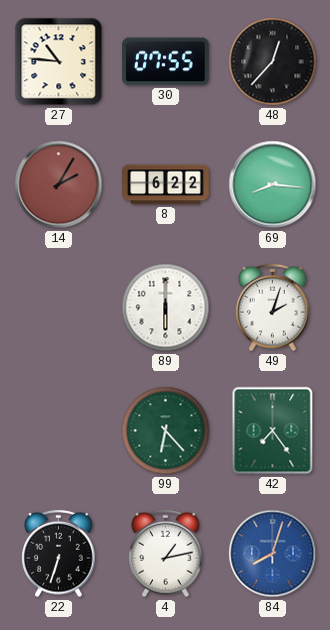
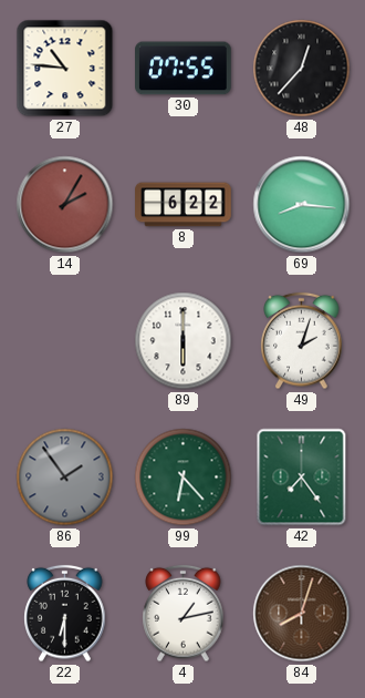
86: none -> 1:54
22: 6:33 -> 6:30
84 dial: blue -> brown
